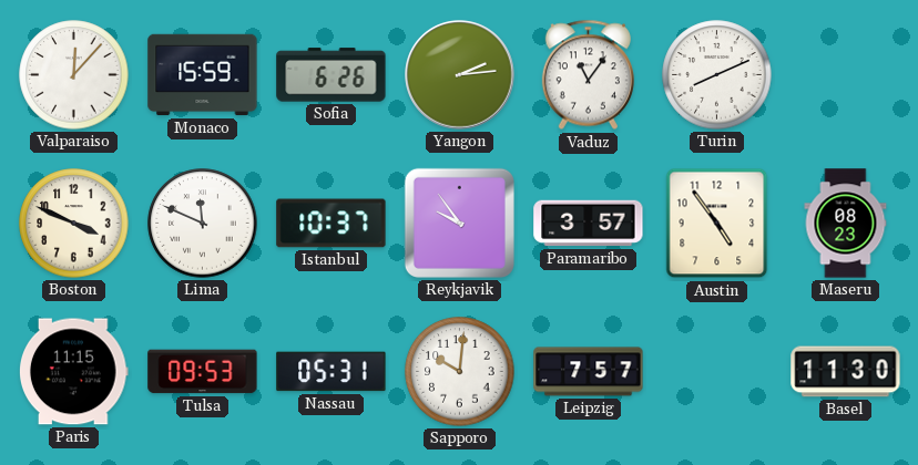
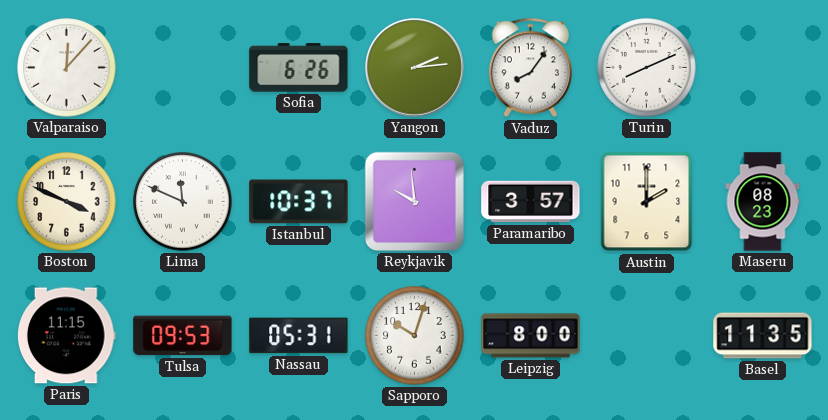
Monaco: 15:59 -> none
Vaduz: 11:06 -> 8:06
Reykjavik: 9:54 -> 9:59
Austin: 4:54 -> 2:00
Sapporo: 10:01 -> 10:03
Leipzig: 7:57 -> 8:00
Basel: 11:30 -> 11:35
